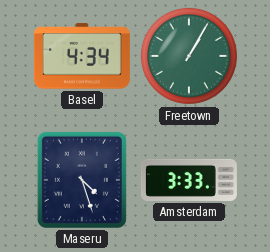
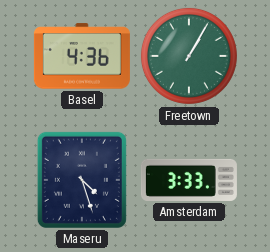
Basel: 4:34 -> 4:36
